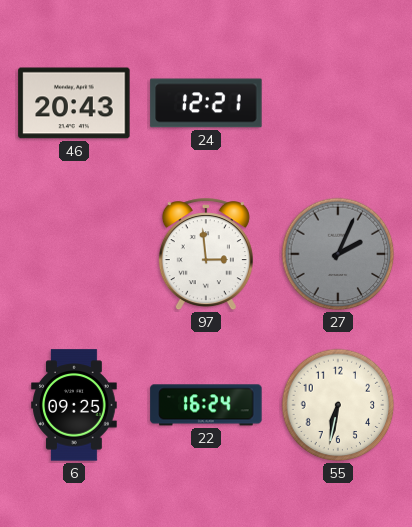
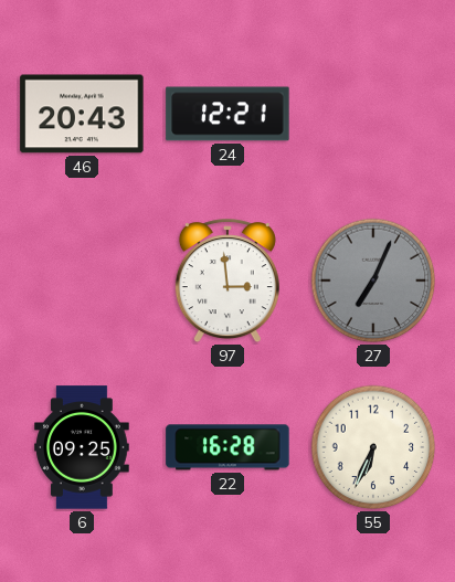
27: 2:04 -> 7:04
22: 16:24 -> 16:28
55: 6:32 -> 6:34
